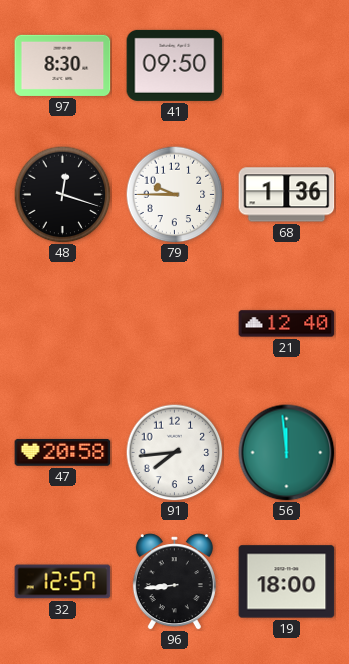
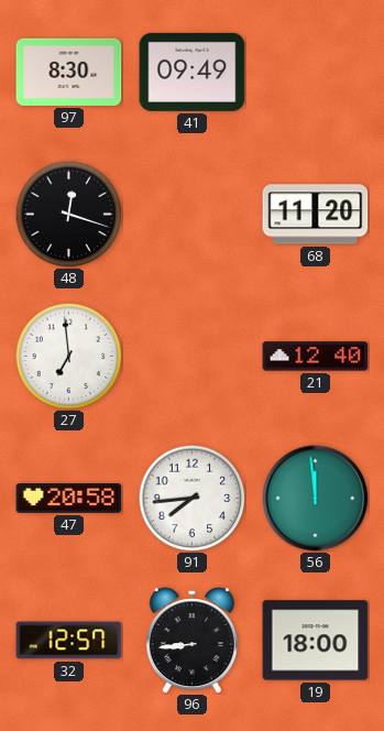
41: 09:50 -> 09:49
79: 9:45 -> none
68: 1:36 -> 11:20
27: none -> 6:59
